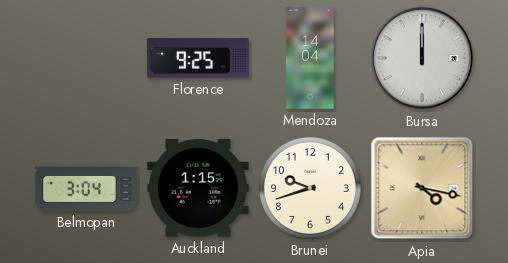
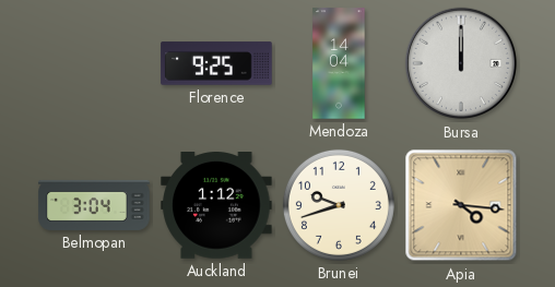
Auckland: 1:15 -> 1:12
Apia: 4:17 -> 4:16
